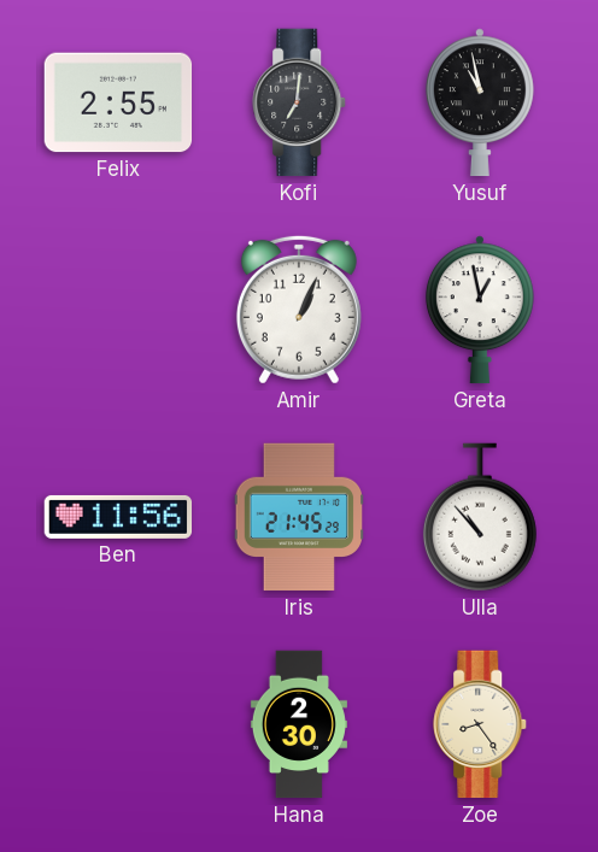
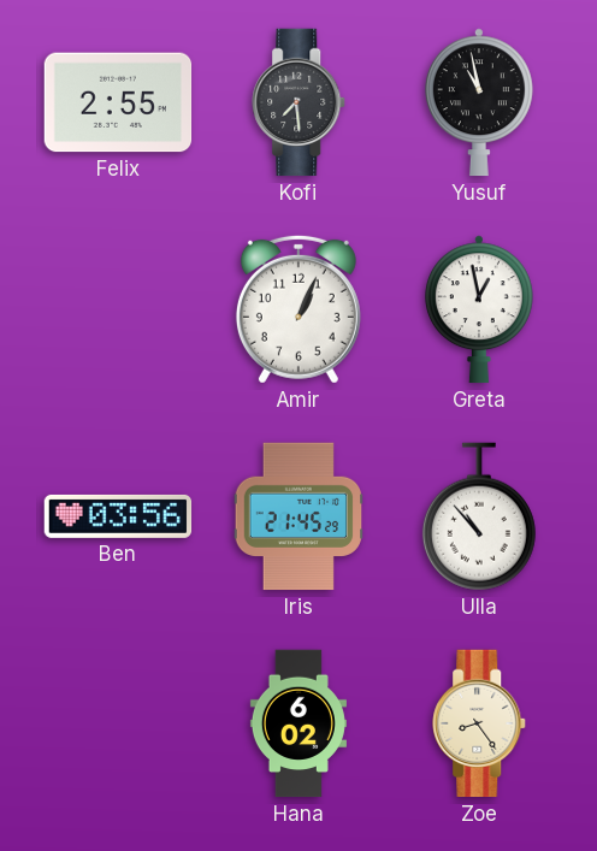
Kofi: 7:01 -> 7:29
Ben: 11:56 -> 03:56
Hana: 2:30 -> 6:02
